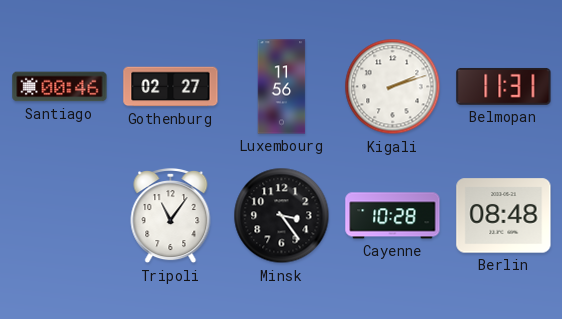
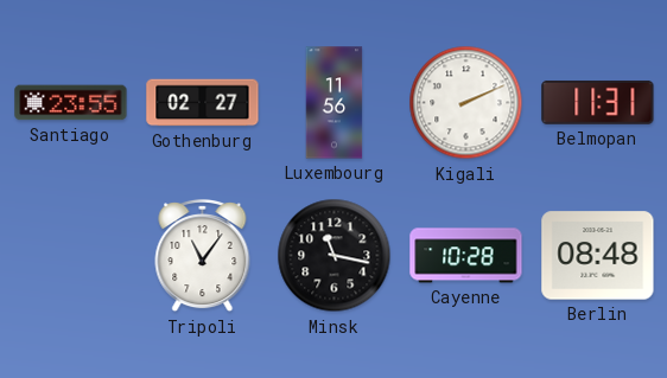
Santiago: 00:46 -> 23:55
Kigali: 2:12 -> 2:11
Minsk: 3:24 -> 11:17
